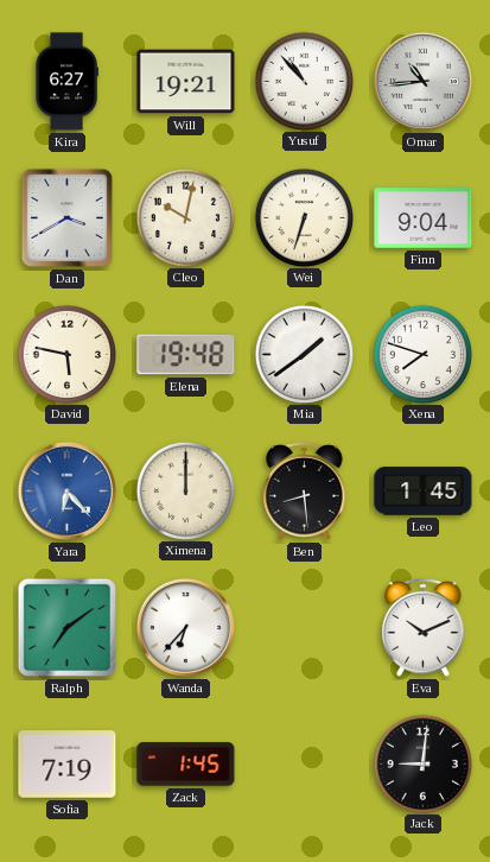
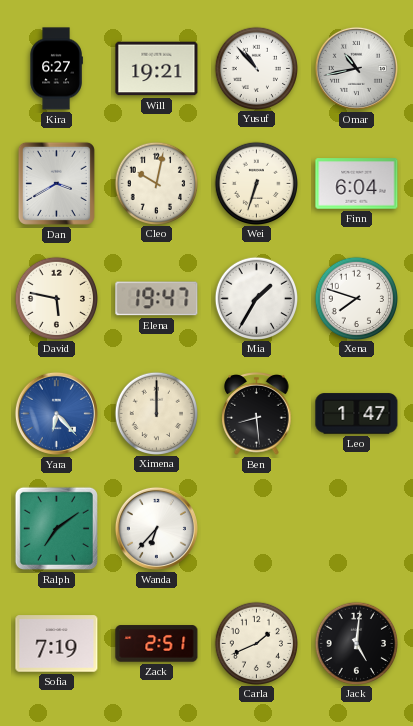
Omar: 10:44 -> 10:43
Finn: 9:04 -> 6:04
Elena: 19:48 -> 19:47
Mia: 1:39 -> 1:35
Leo: 1:45 -> 1:47
Eva: 10:11 -> none
Zack: 1:45 -> 2:51
Carla: none -> 1:41
Jack: 9:01 -> 5:01
